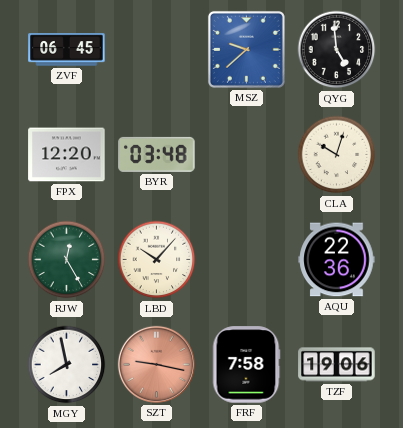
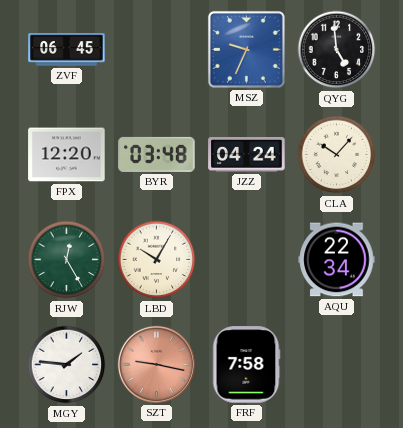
MSZ: 9:38 -> 9:34
JZZ: none -> 04:24
CLA: 10:03 -> 10:07
LBD: 10:07 -> 10:05
AQU: 22:36 -> 22:34
MGY: 7:58 -> 1:46
TZF: 19:06 -> none
